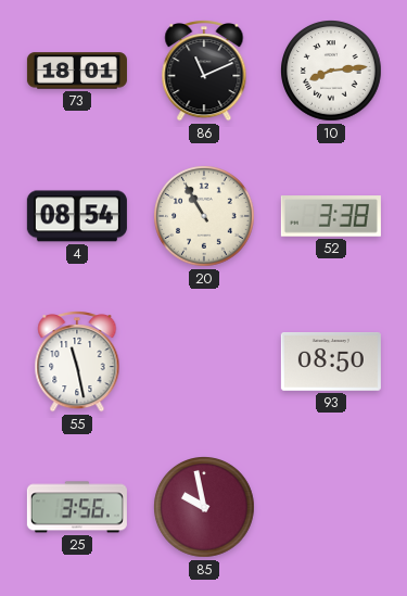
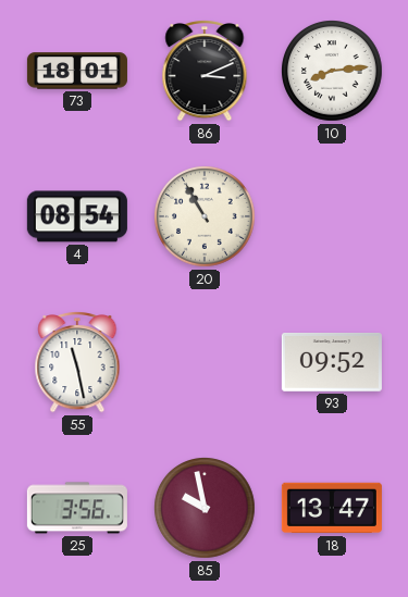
86: 11:11 -> 3:11
52: 3:38 -> none
93: 08:50 -> 09:52
18: none -> 13:47
